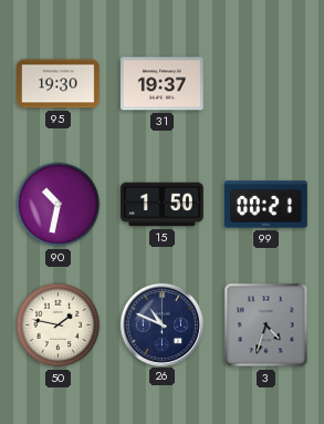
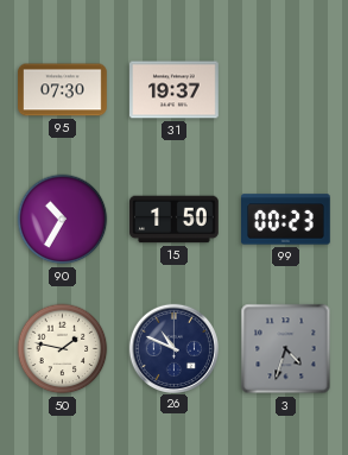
95: 19:30 -> 07:30
90: 10:32 -> 10:35
99: 00:21 -> 00:23
